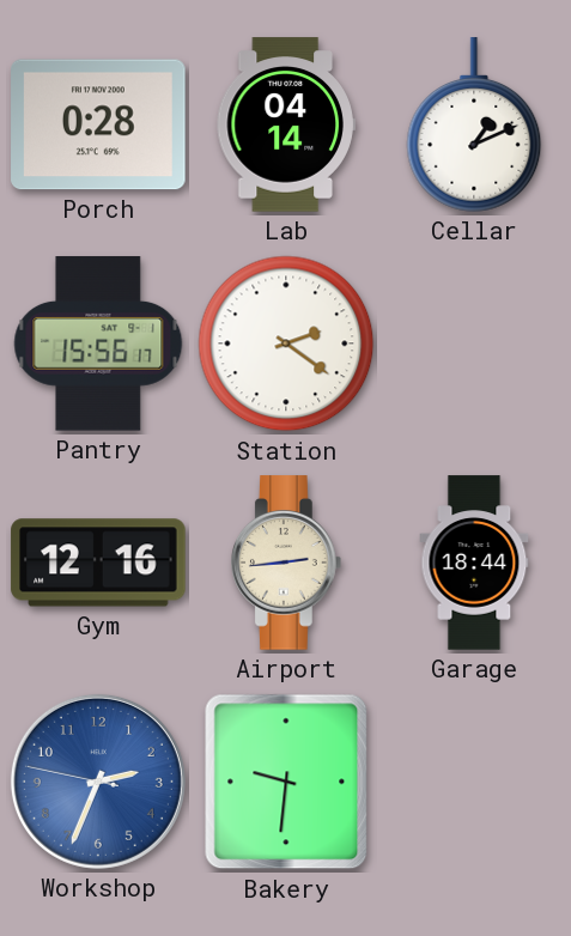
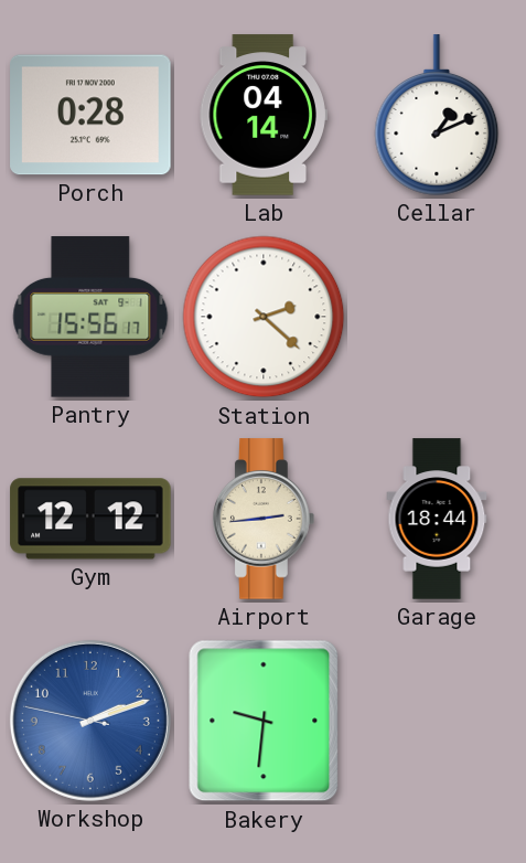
Station: 2:21 -> 2:22
Gym: 12:16 -> 12:12
Workshop: 2:33 -> 2:11
